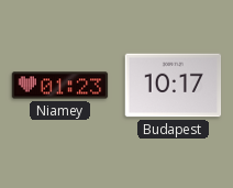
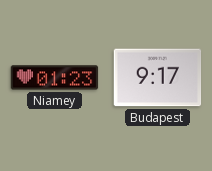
Budapest: 10:17 -> 9:17
